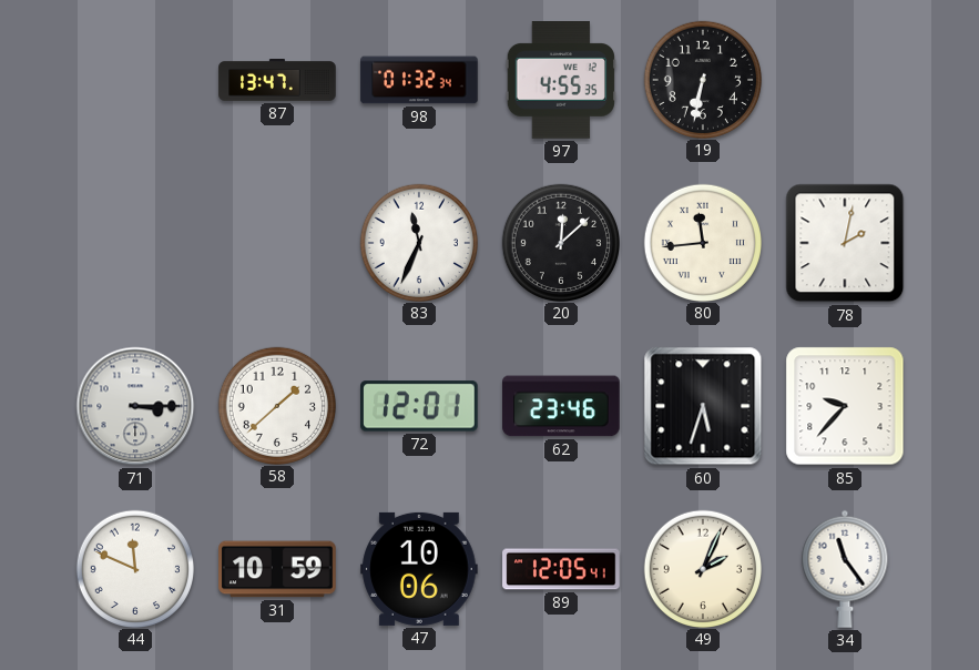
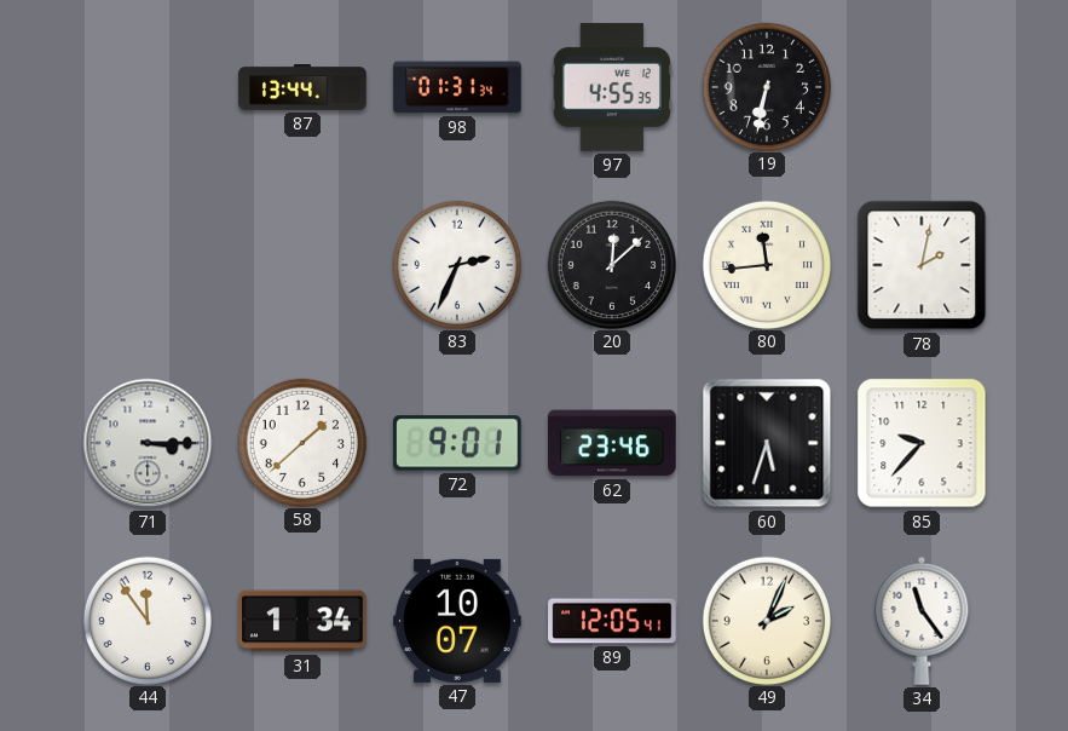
87: 13:47 -> 13:44
98: 01:32 -> 01:31
83: 11:34 -> 2:34
72: 12:01 -> 9:01
44: 11:49 -> 11:54
31: 10:59 -> 1:34
47: 10:06 -> 10:07
